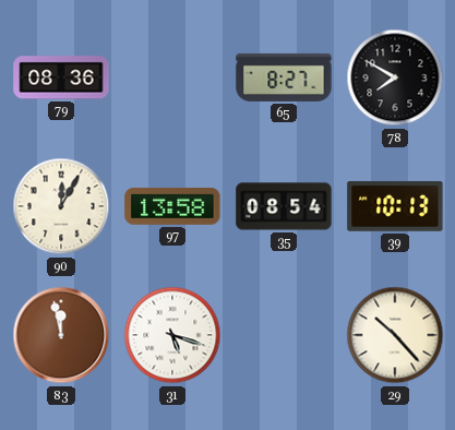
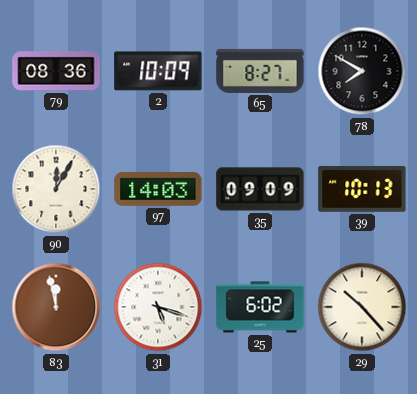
2: none -> 10:09
97: 13:58 -> 14:03
35: 08:54 -> 09:09
25: none -> 6:02
